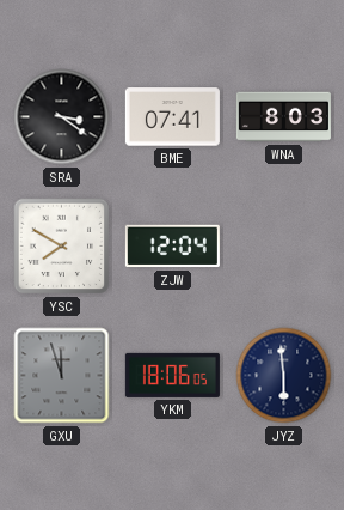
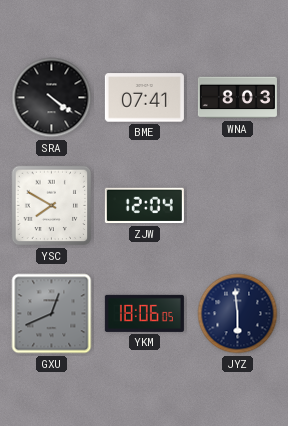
SRA: 3:21 -> 4:21
GXU: 11:57 -> 12:41
